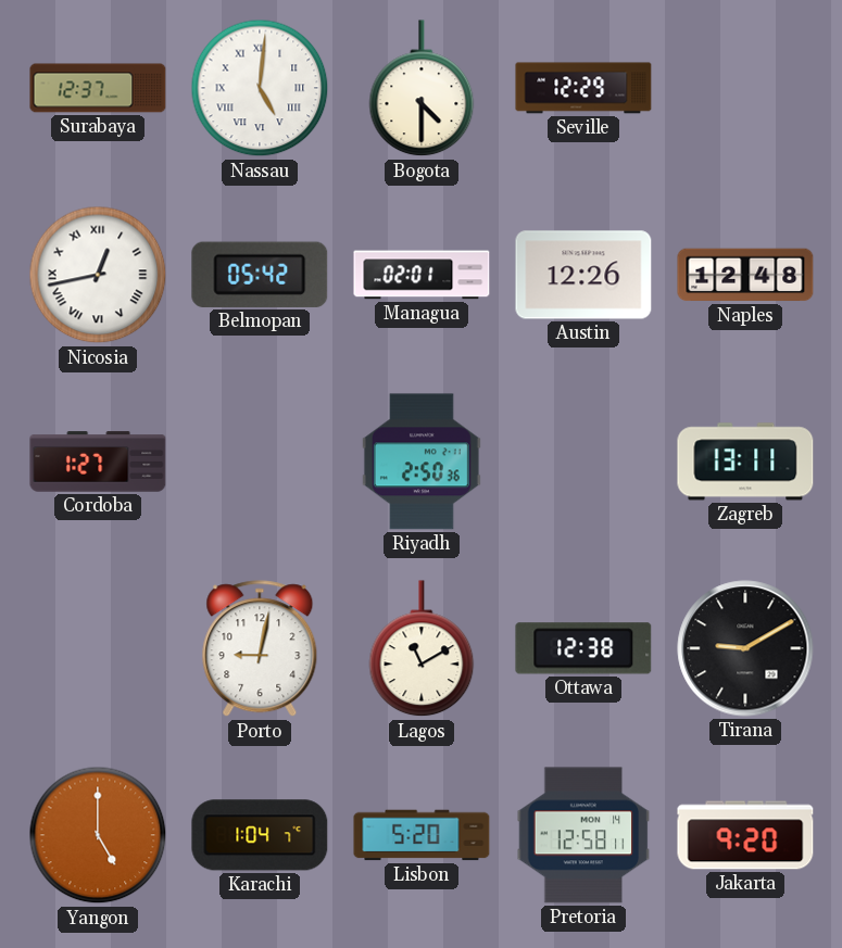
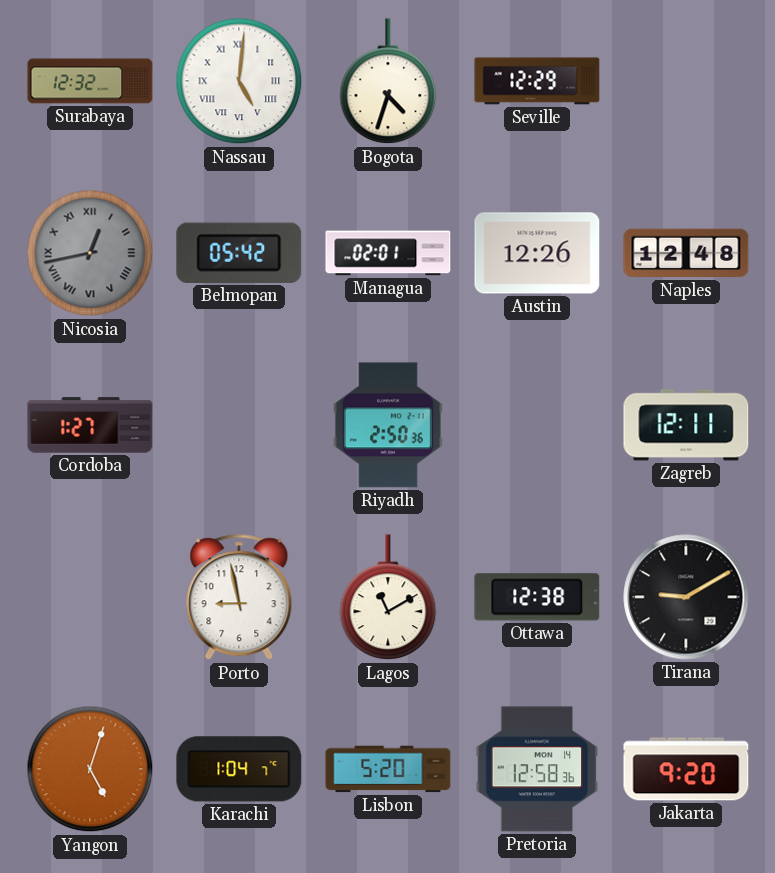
Surabaya: 12:37 -> 12:32
Bogota: 4:30 -> 4:33
Nicosia dial: white -> grey
Zagreb: 13:11 -> 12:11
Porto: 9:02 -> 8:58
Yangon: 5:00 -> 5:03
Pretoria: 12:58:11 -> 12:58:36
